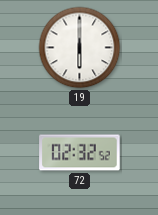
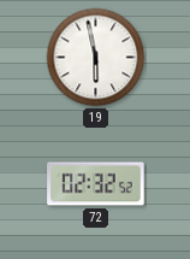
19: 6:00 -> 5:58
